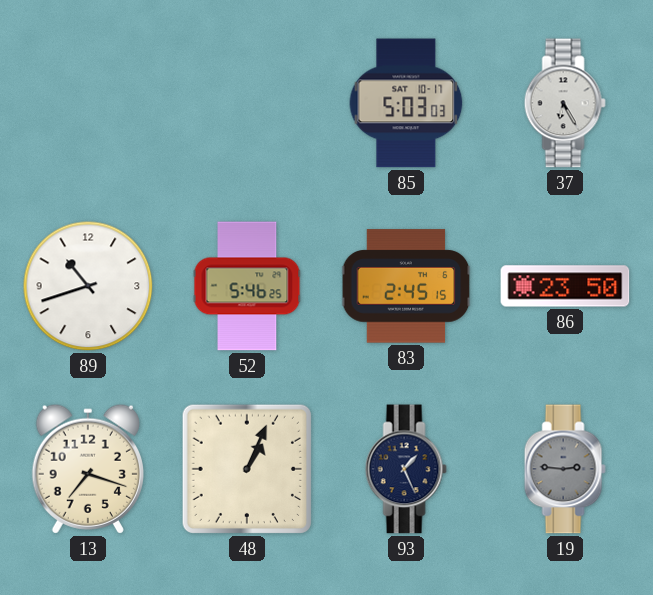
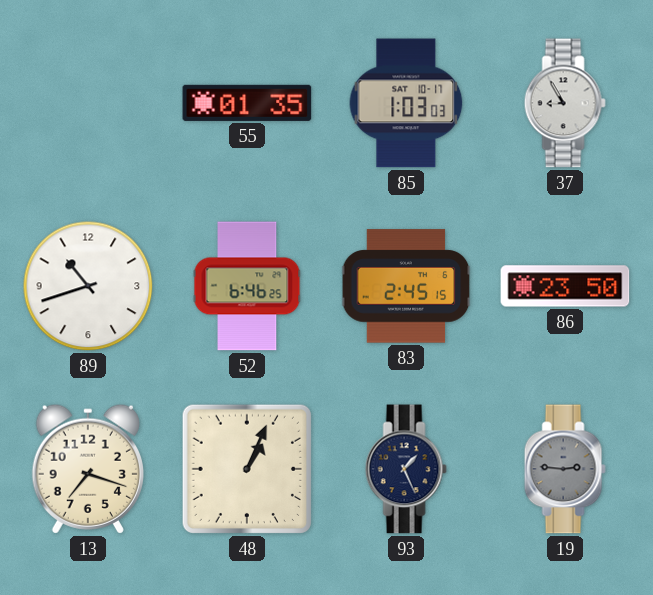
55: none -> 01:35
85: 5:03 -> 1:03
37: 6:25 -> 8:55
52: 5:46 -> 6:46
